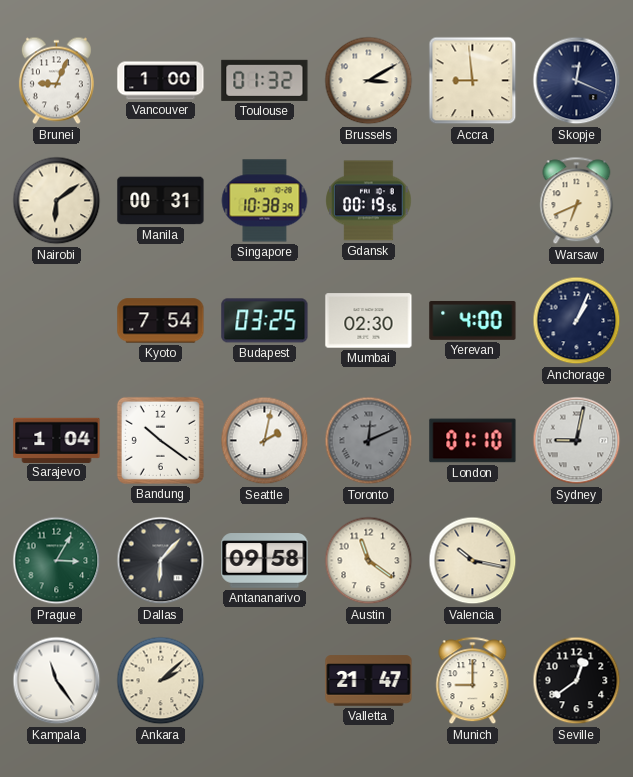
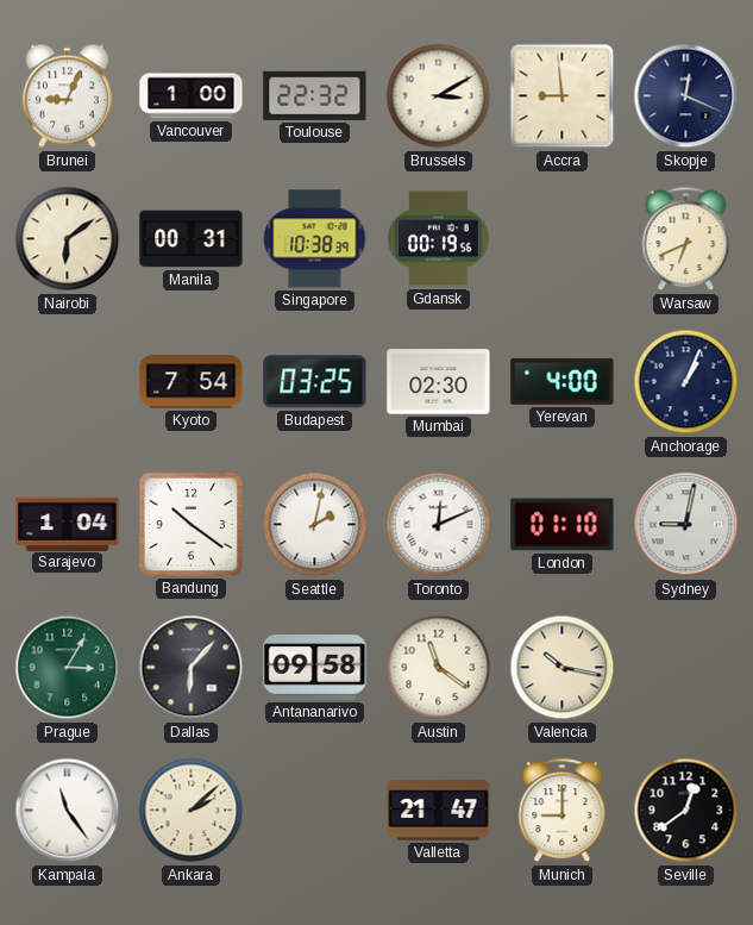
Toulouse: 01:32 -> 22:32
Toronto dial: grey -> white
